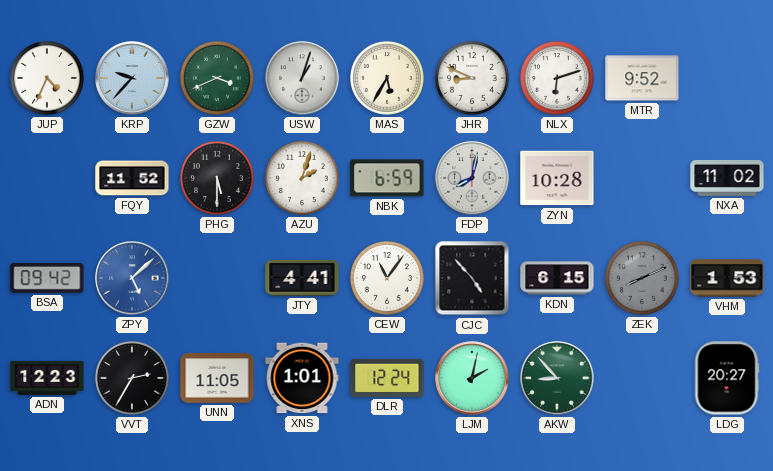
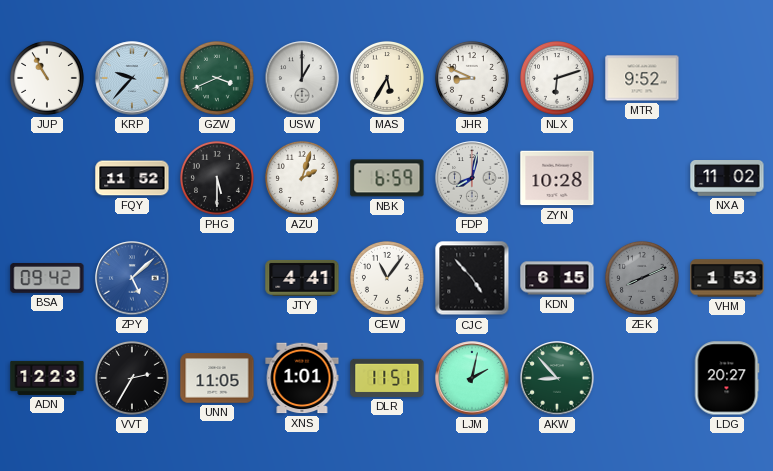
JUP: 4:34 -> 10:55
USW: 1:03 -> 1:00
DLR: 12:24 -> 11:51
